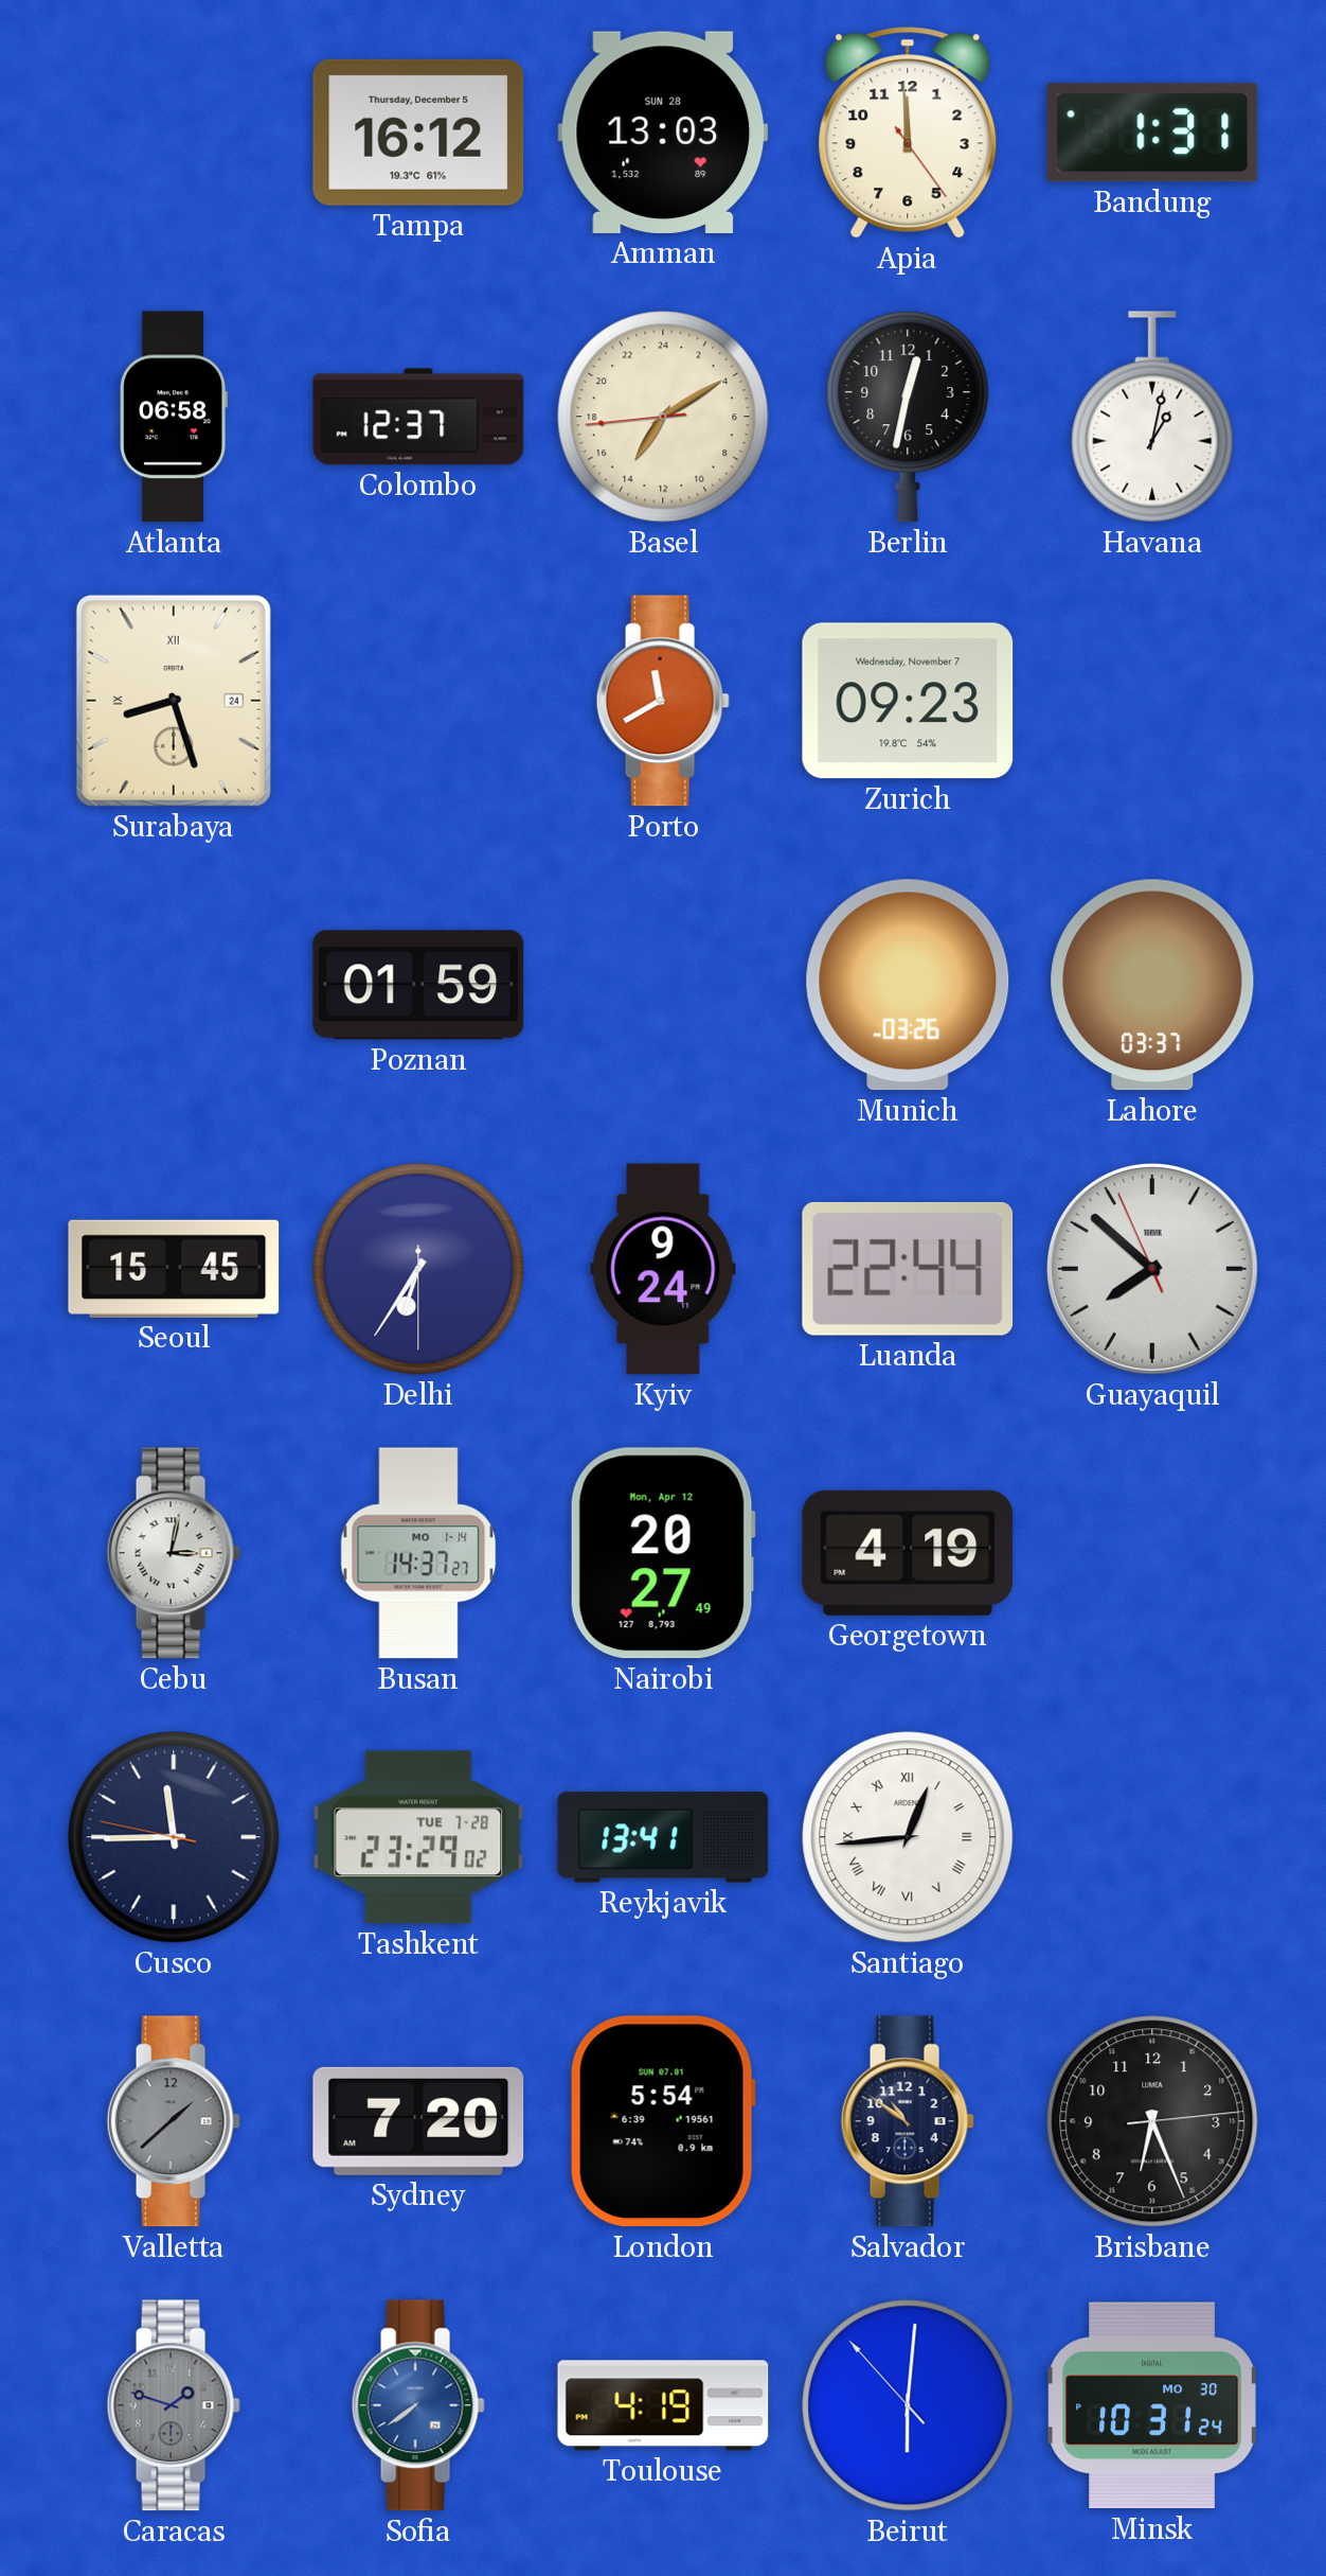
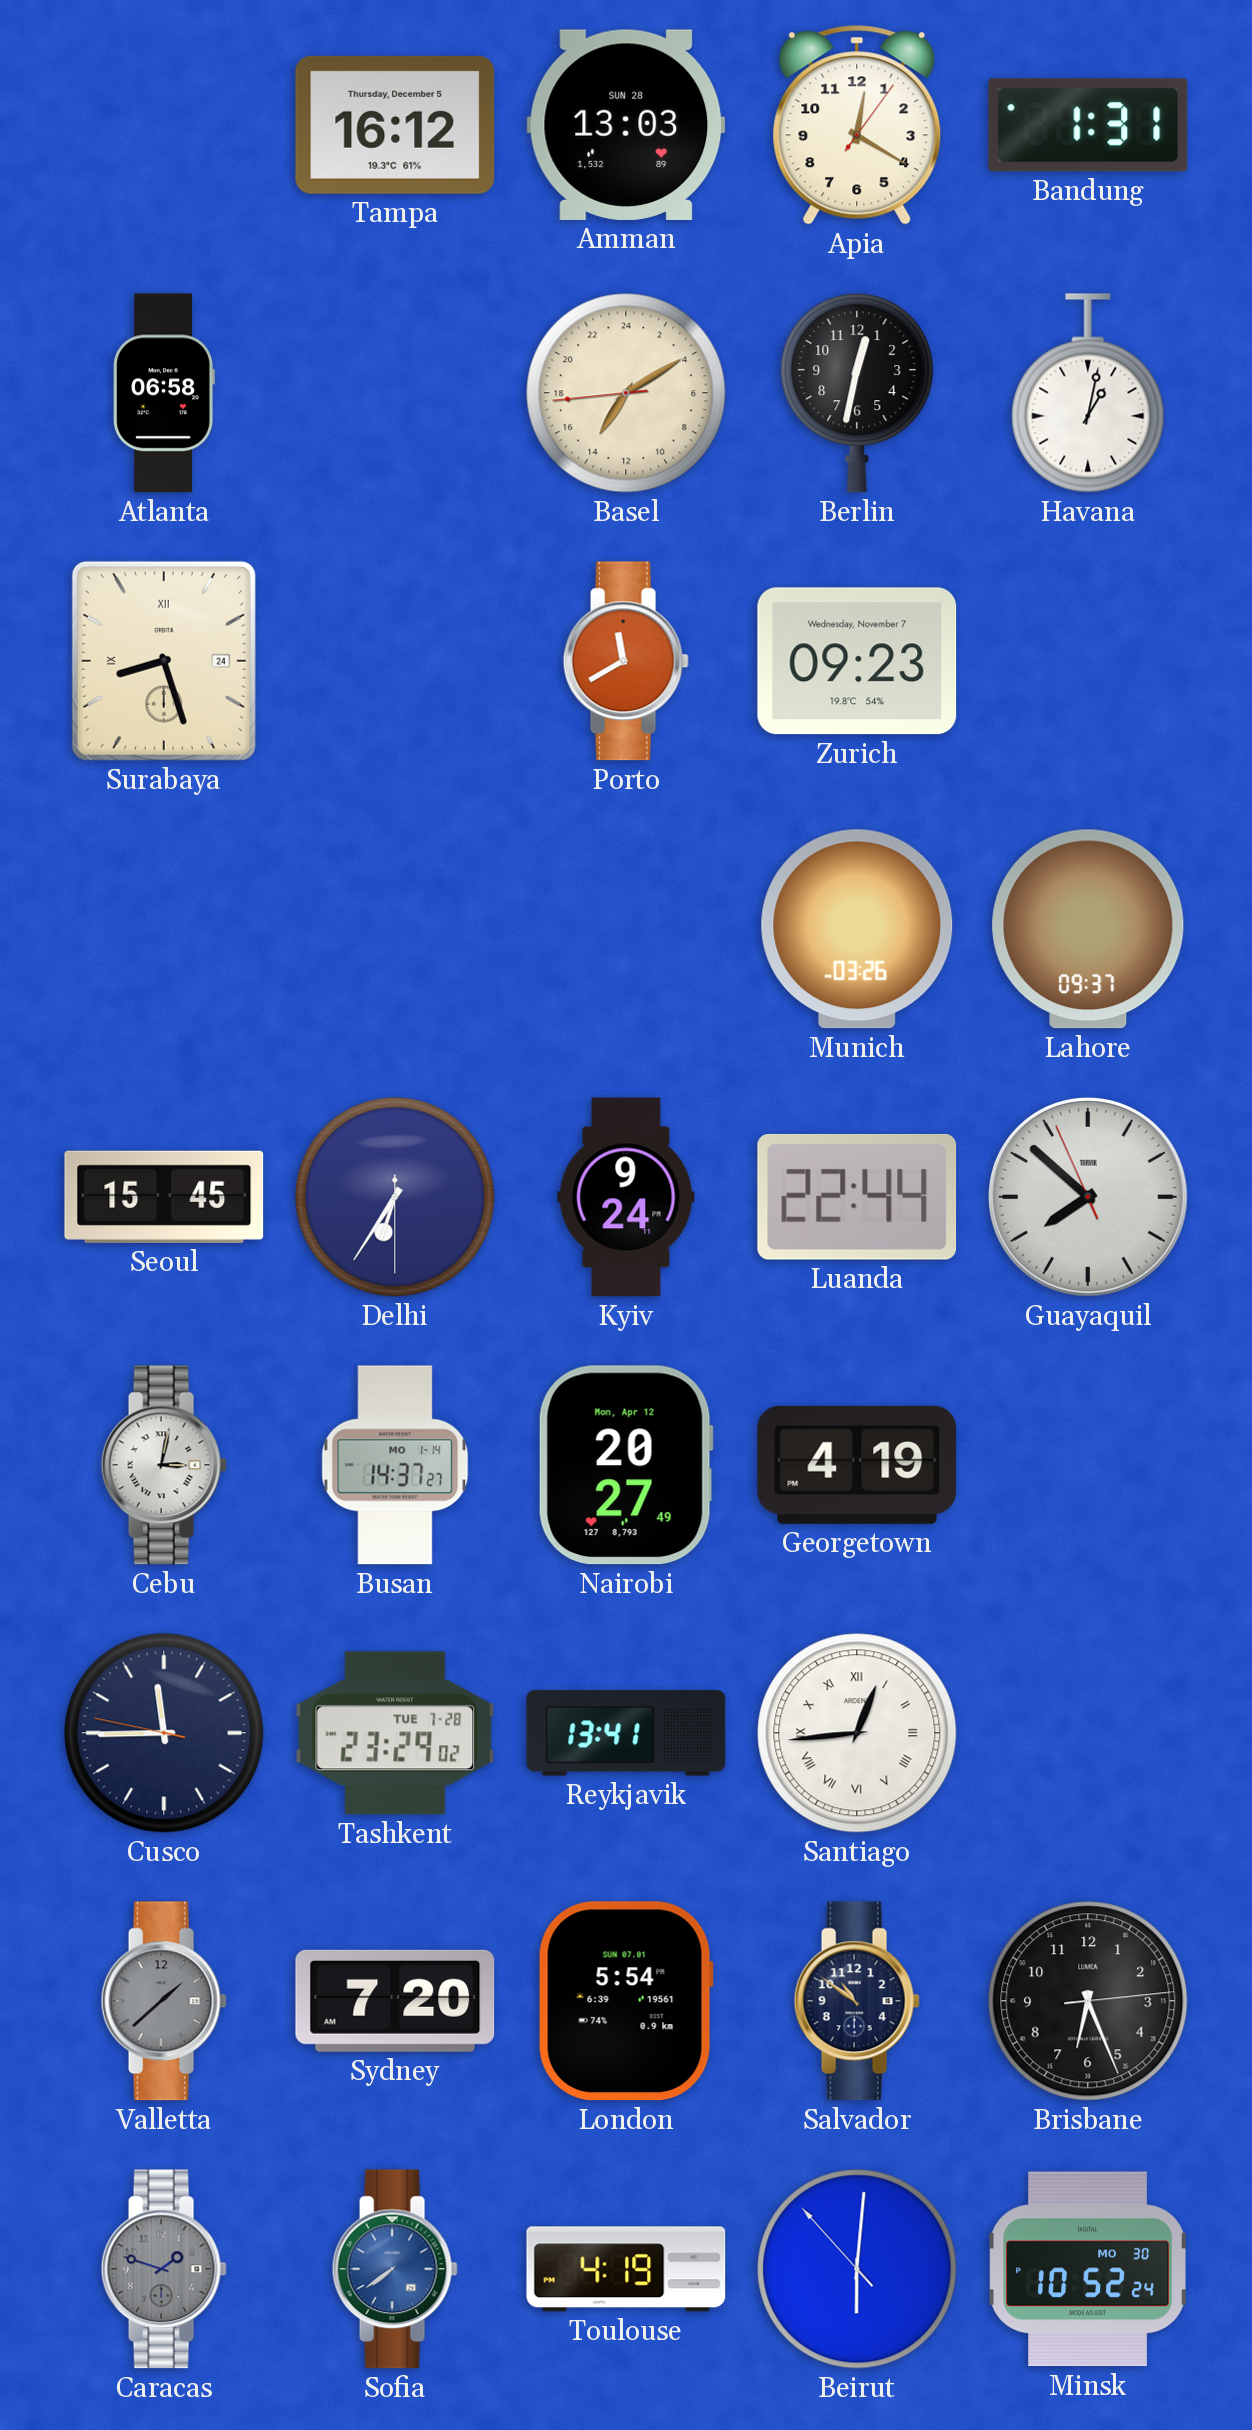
Apia: 11:59 -> 12:20
Colombo: 12:37 -> none
Poznan: 01:59 -> none
Lahore: 03:37 -> 09:37
Minsk: 10:31 -> 10:52
